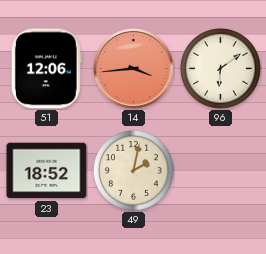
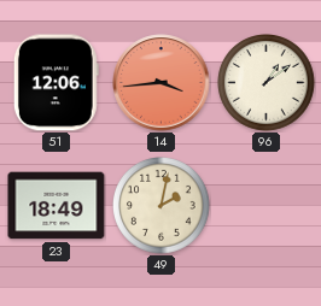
96: 6:09 -> 1:09
23: 18:52 -> 18:49
